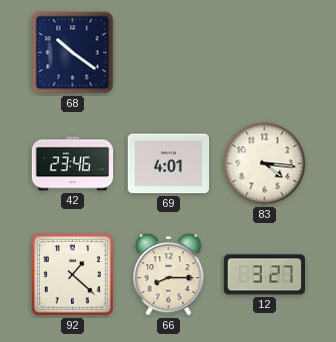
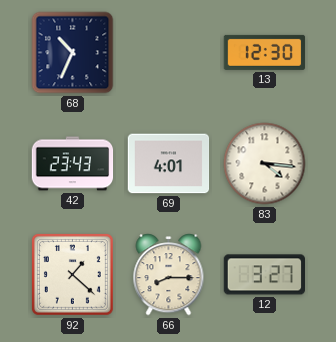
68: 10:21 -> 10:34
13: none -> 12:30
42: 23:46 -> 23:43
